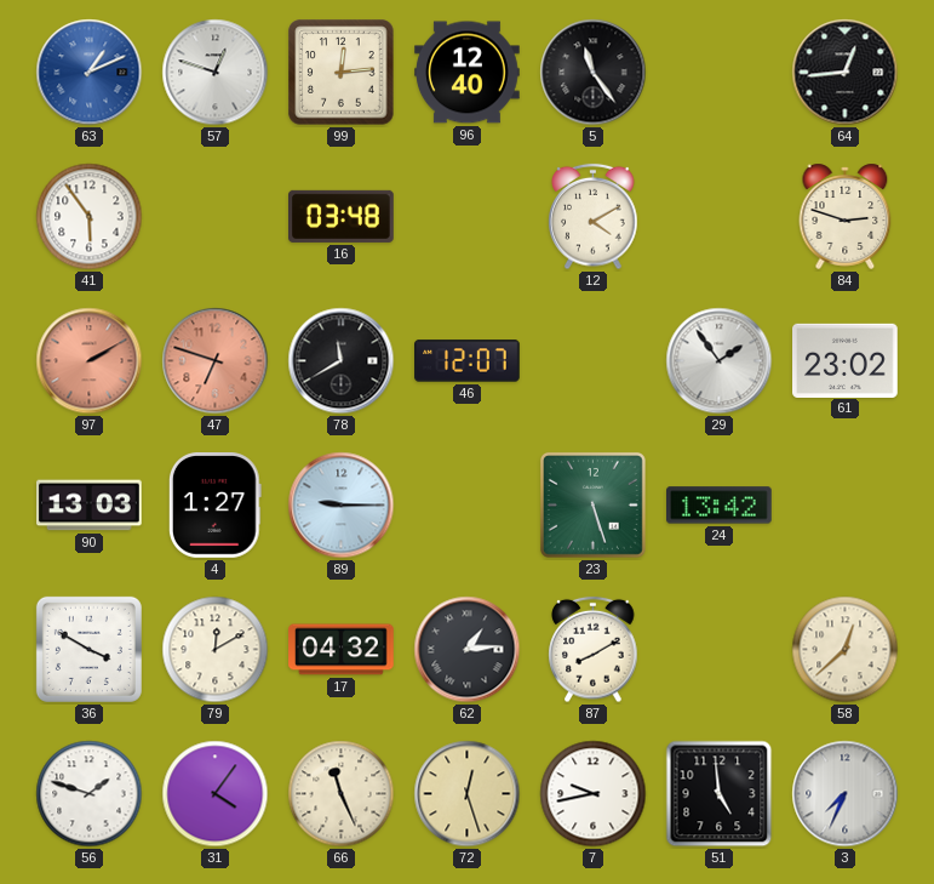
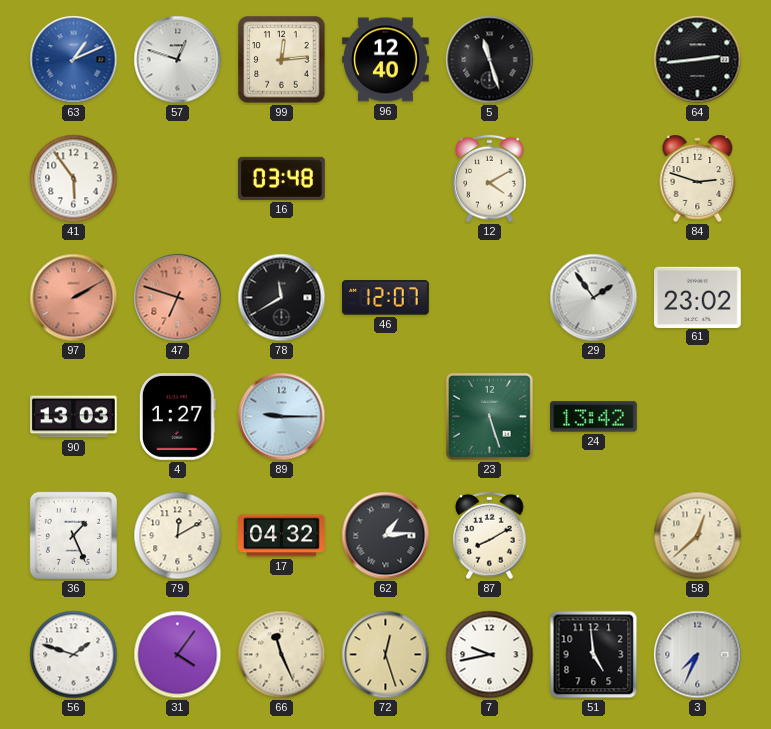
5: 11:24 -> 11:27
64: 12:44 -> 2:44
36: 3:50 -> 1:26
